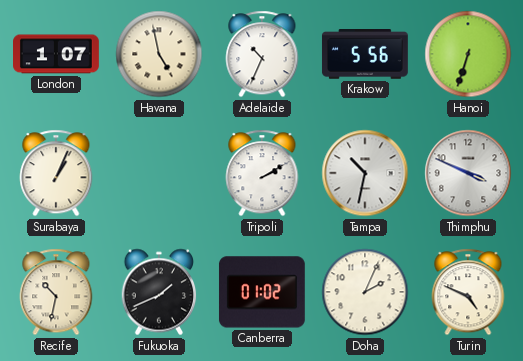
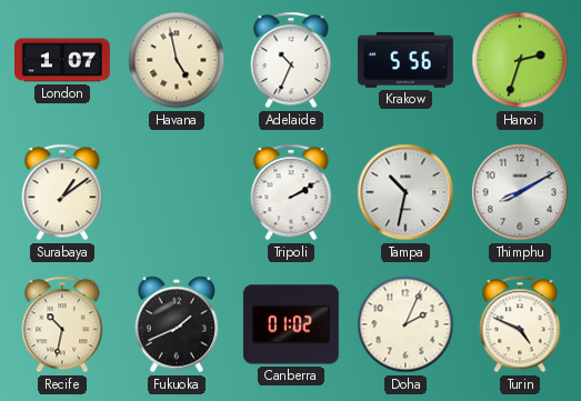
Hanoi: 6:33 -> 2:33
Surabaya: 1:04 -> 1:09
Thimphu: 3:49 -> 8:10
